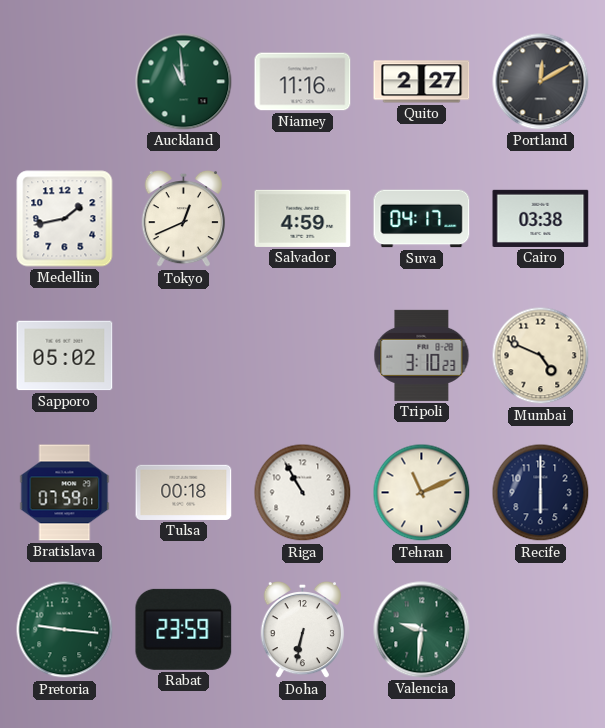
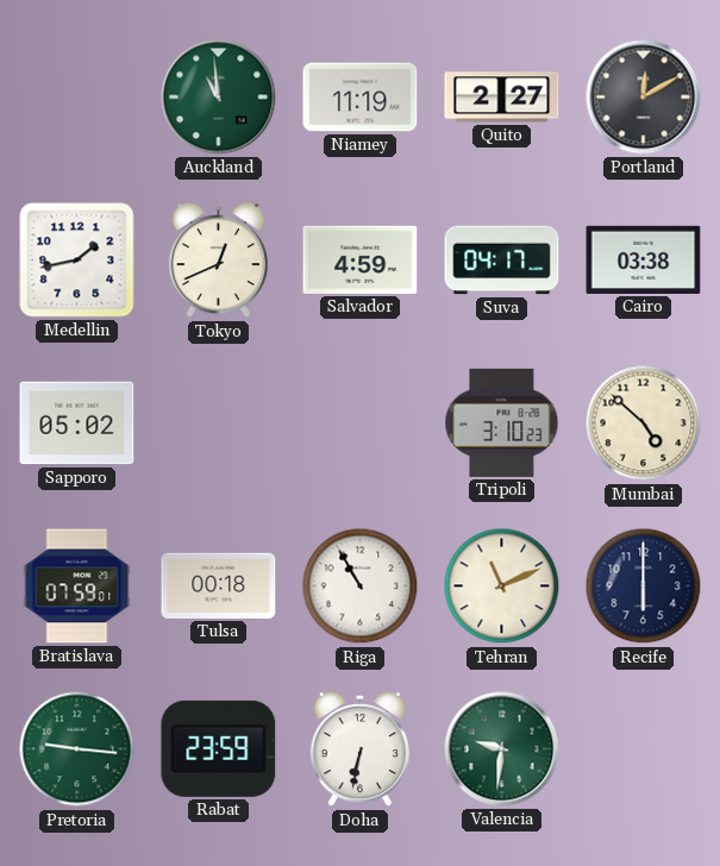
Niamey: 11:16 -> 11:19
Mumbai: 4:49 -> 4:52
